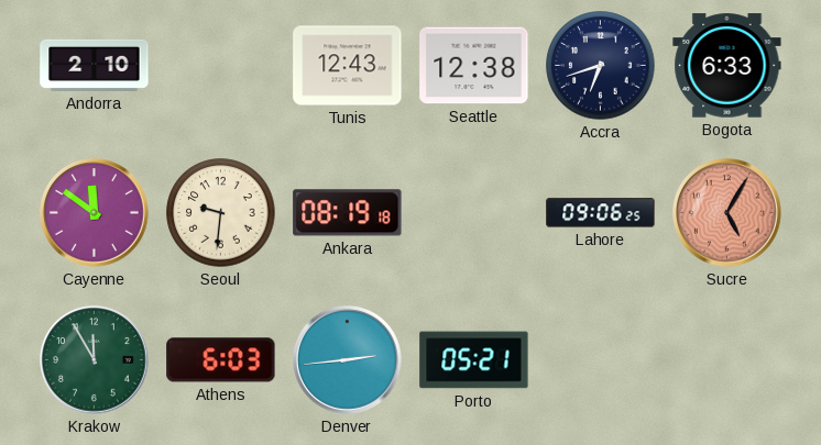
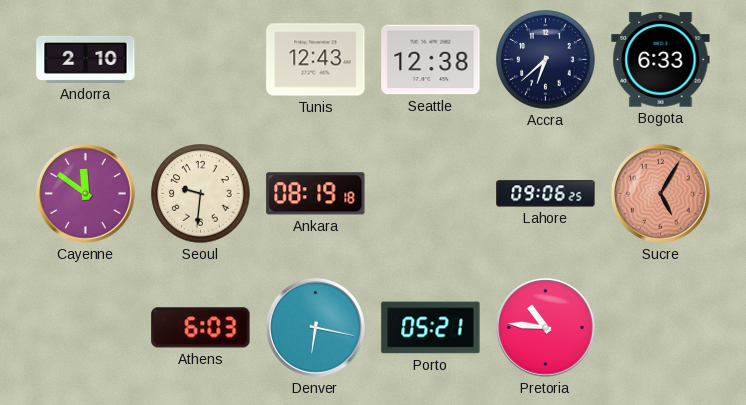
Accra: 6:42 -> 6:38
Krakow: 11:55 -> none
Denver: 2:44 -> 6:17
Pretoria: none -> 10:46
